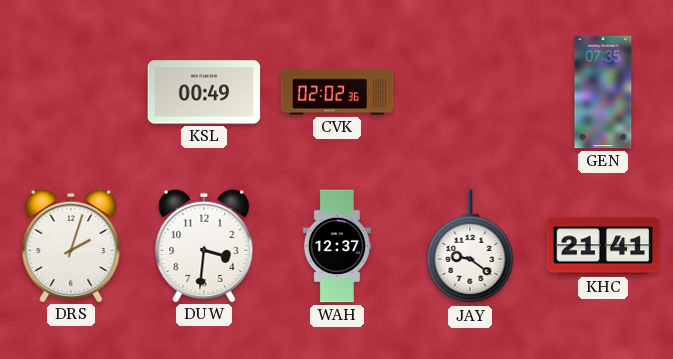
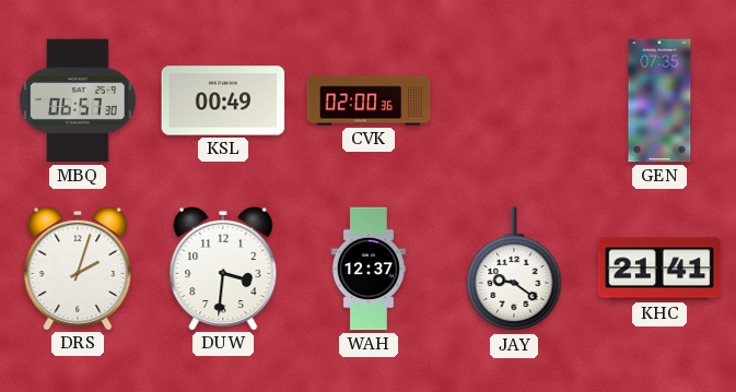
MBQ: none -> 06:57
CVK: 02:02 -> 02:00
